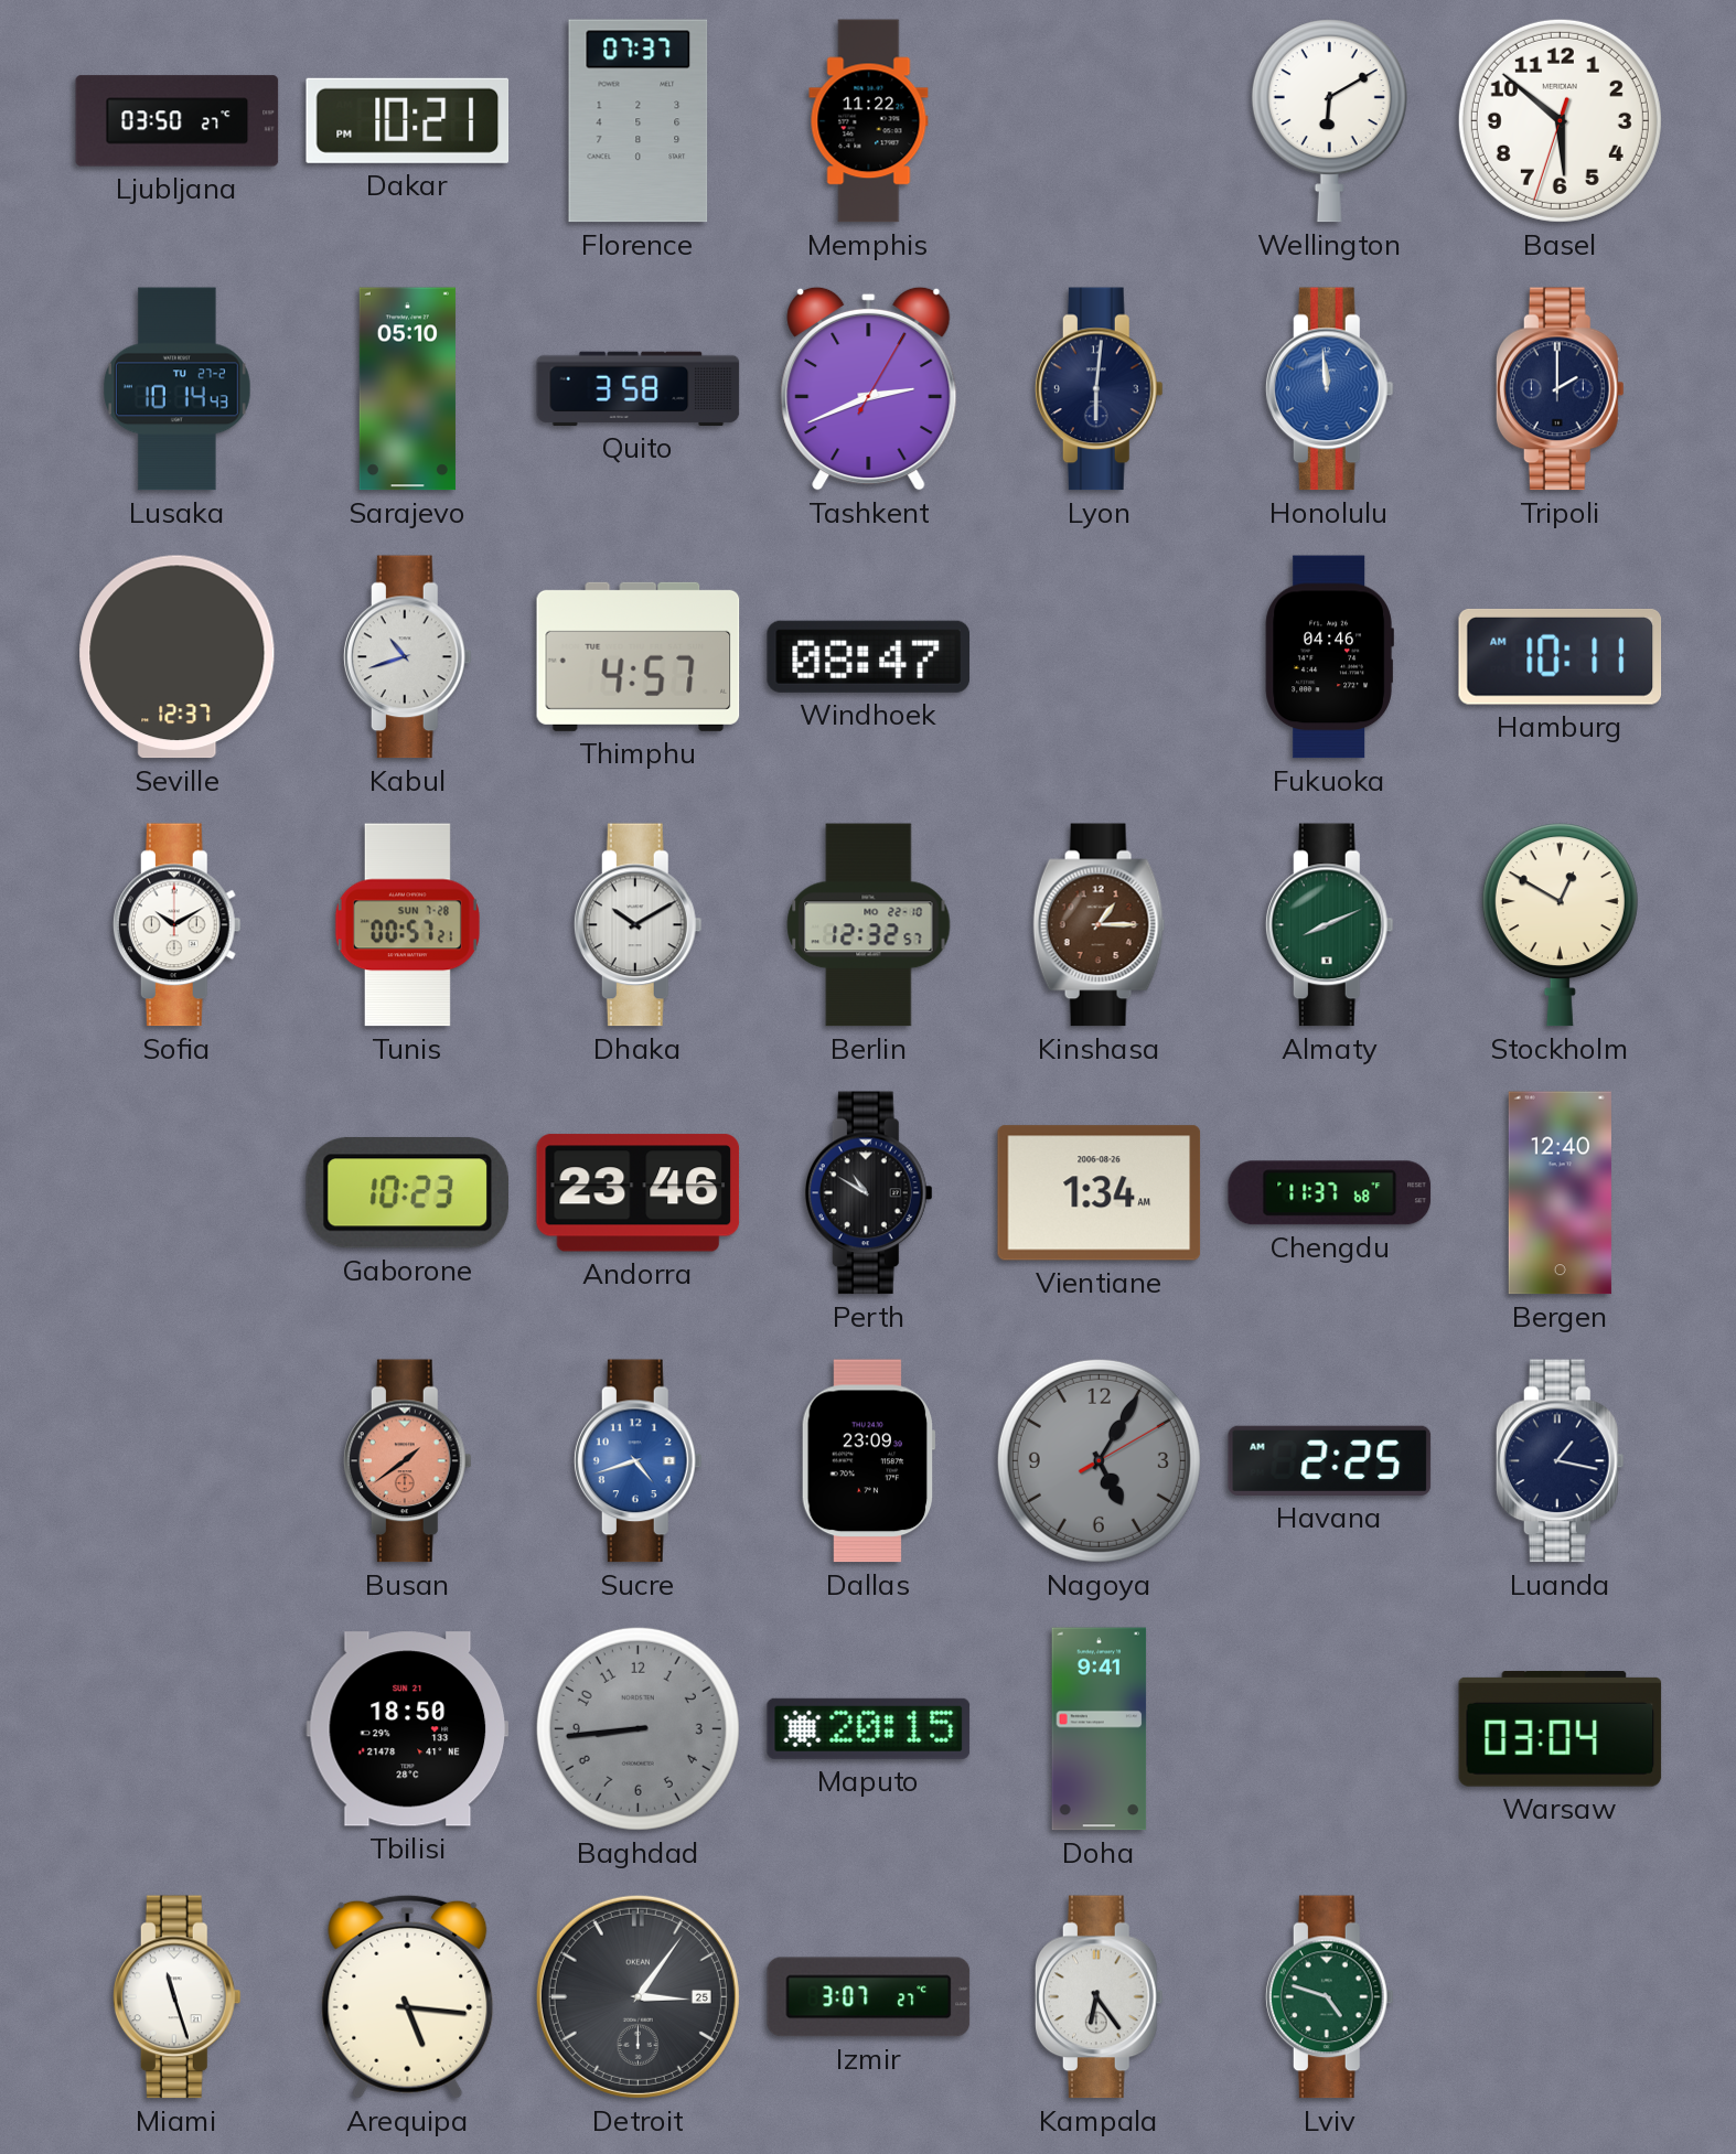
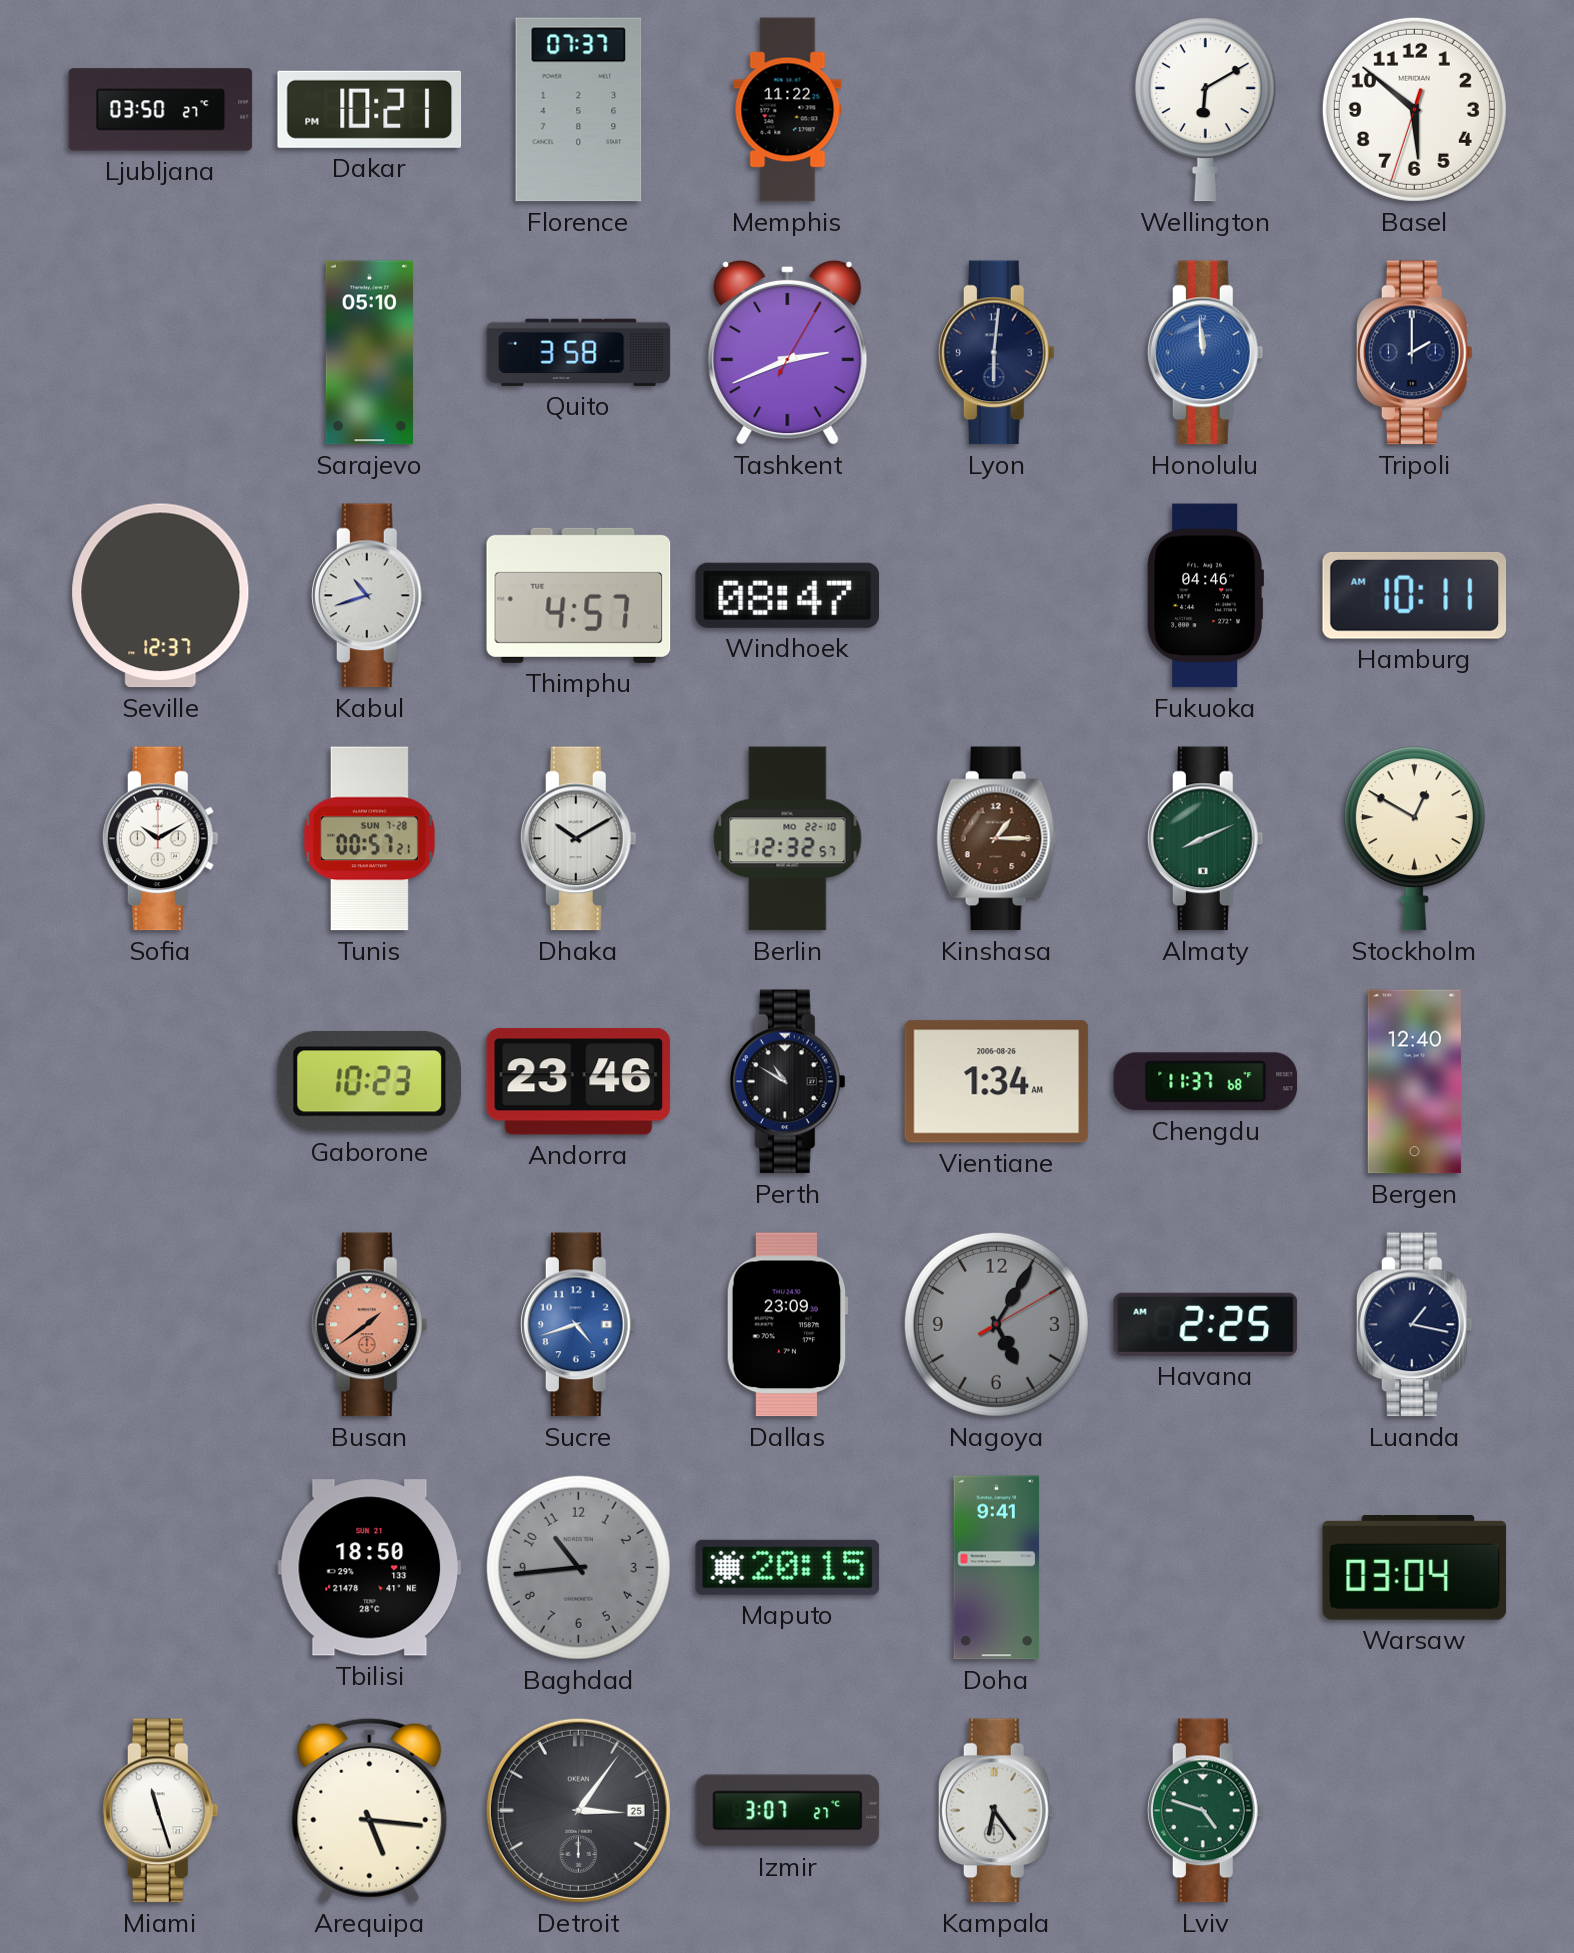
Lusaka: 10:14 -> none
Baghdad: 8:44 -> 10:44
